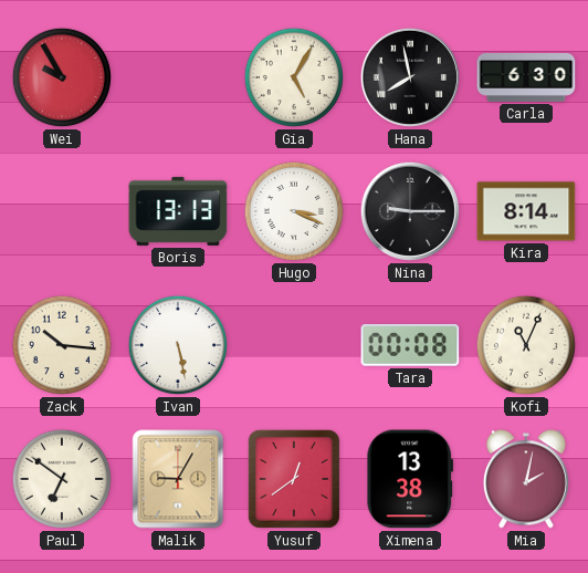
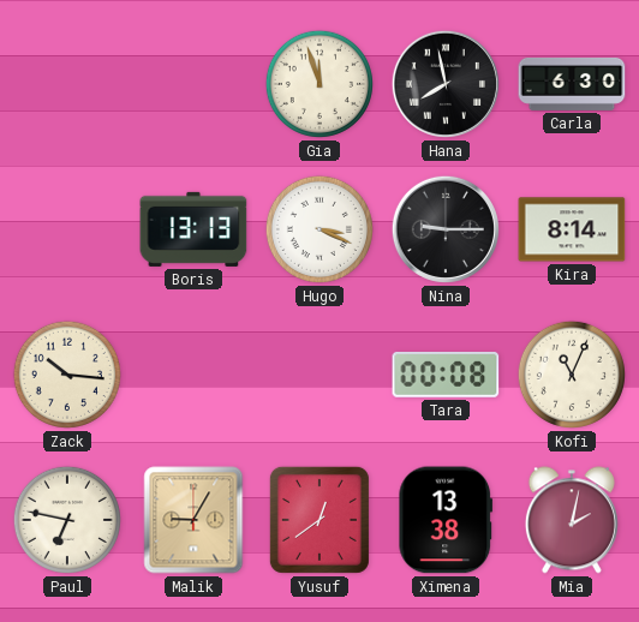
Wei: 9:55 -> none
Gia: 5:05 -> 11:57
Ivan: 5:28 -> none
Paul: 6:51 -> 6:47
